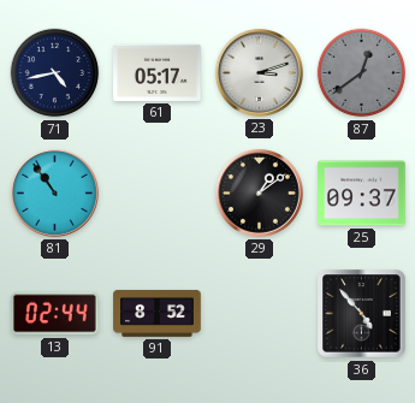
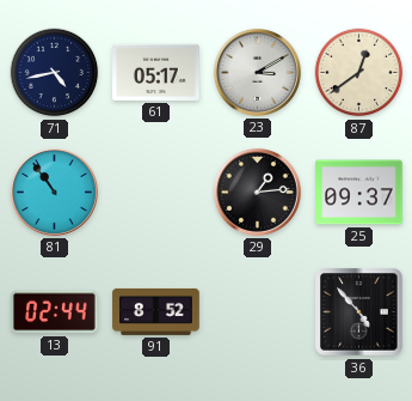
23: 3:12 -> 3:10
87 dial: grey -> cream
29: 1:09 -> 1:14
